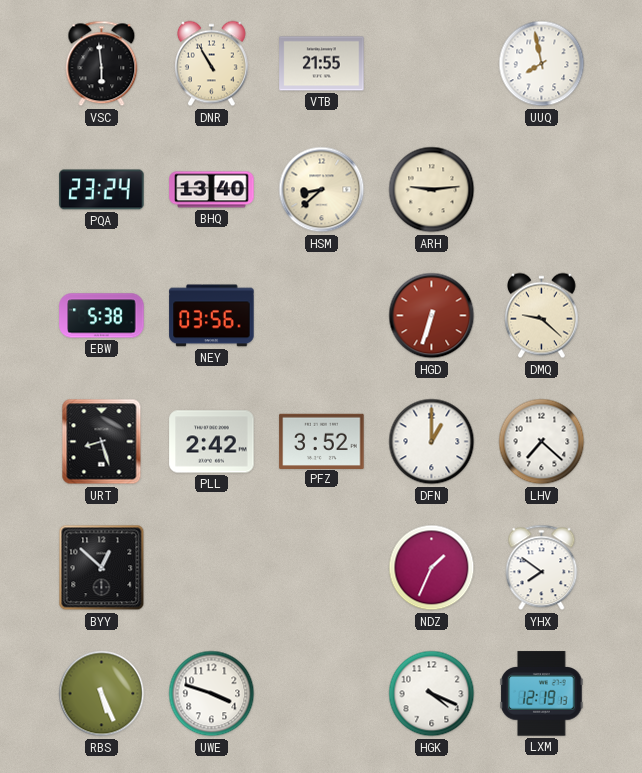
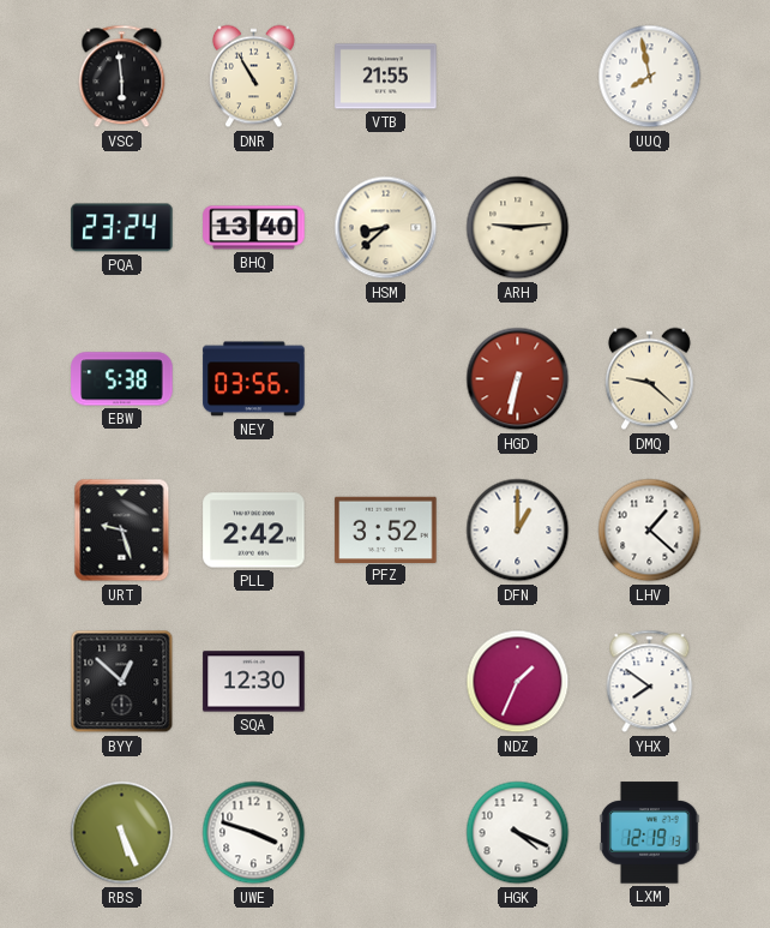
HGD: 6:33 -> 6:32
URT: 8:27 -> 9:27
LHV: 7:22 -> 1:22
SQA: none -> 12:30
